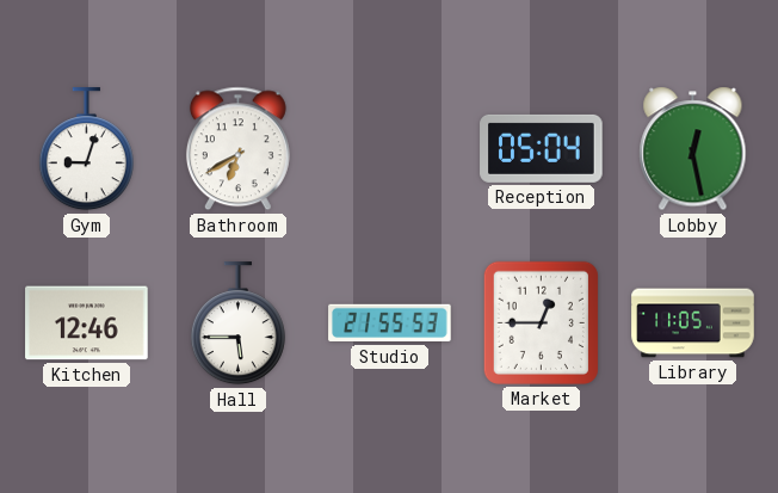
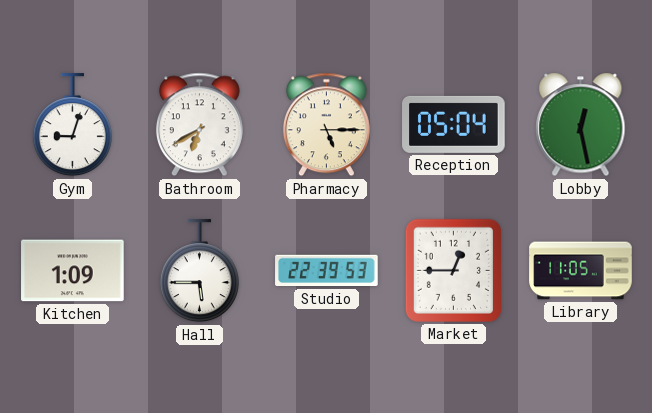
Pharmacy: none -> 5:15
Kitchen: 12:46 -> 1:09
Studio: 21:55 -> 22:39
